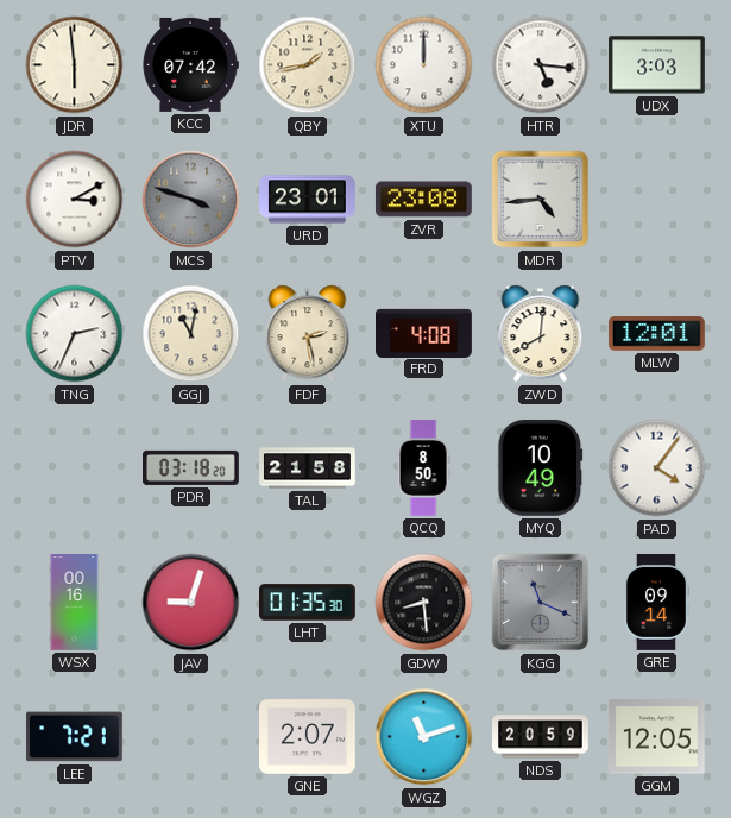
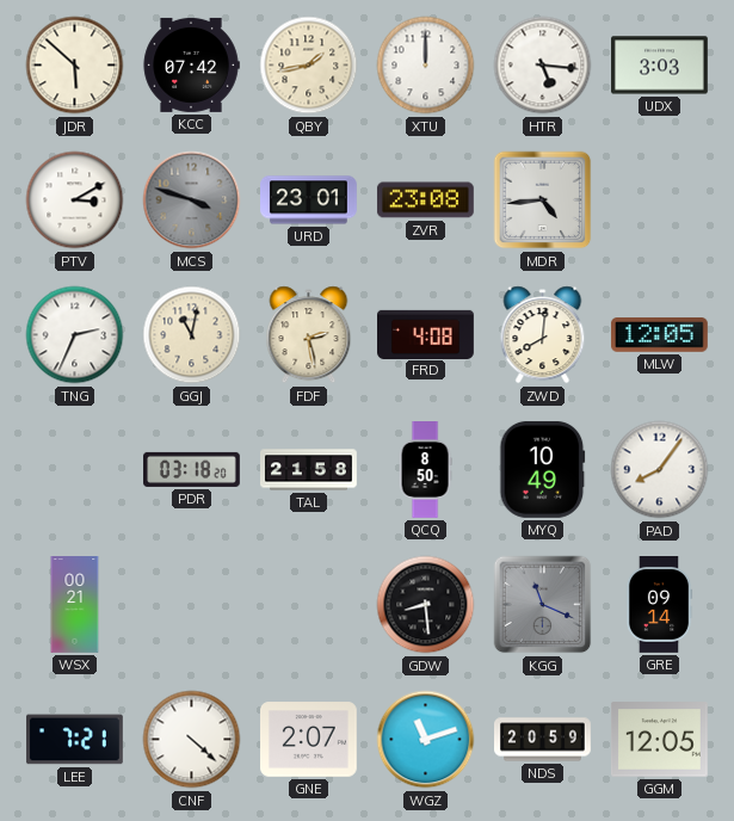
JDR: 5:59 -> 5:52
MLW: 12:01 -> 12:05
PAD: 4:06 -> 8:06
WSX: 00:16 -> 00:21
JAV: 9:03 -> none
LHT: 01:35 -> none
CNF: none -> 4:22
